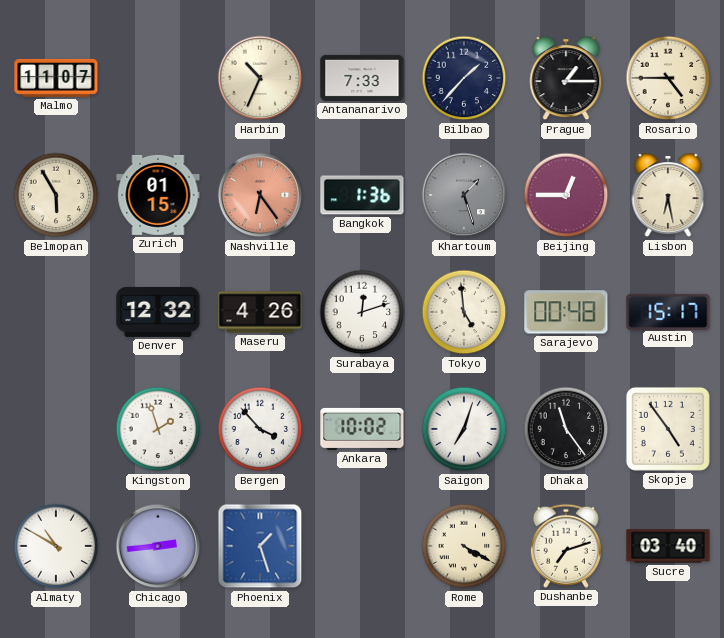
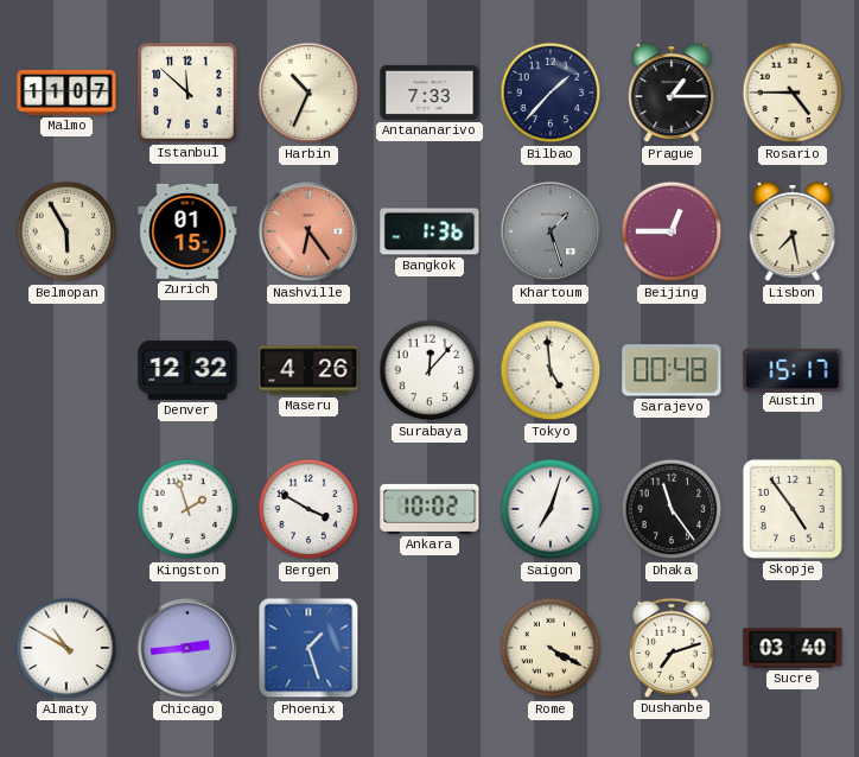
Istanbul: none -> 11:52
Lisbon: 6:28 -> 7:28
Surabaya: 12:12 -> 12:07
Bergen: 3:53 -> 3:50
